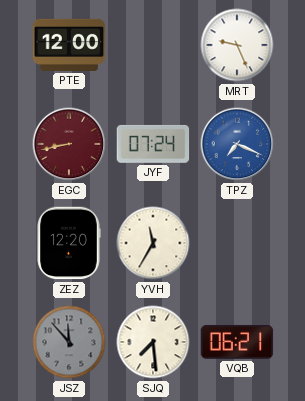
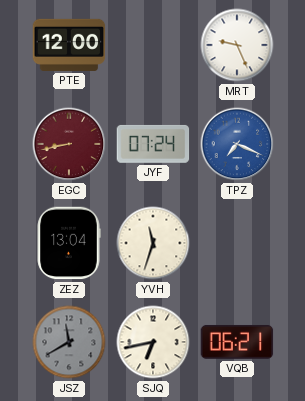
ZEZ: 12:20 -> 13:04
YVH: 11:35 -> 11:33
JSZ: 11:53 -> 11:40
SJQ: 7:29 -> 6:43
